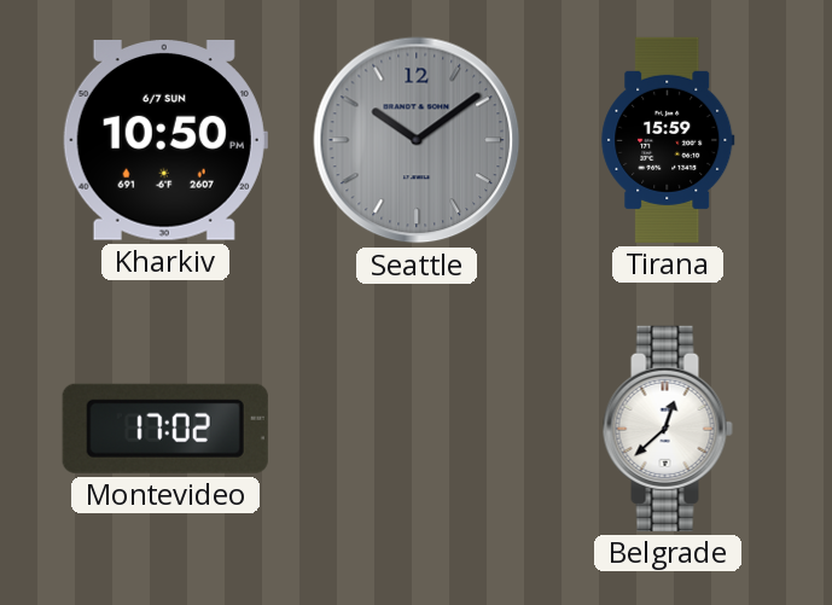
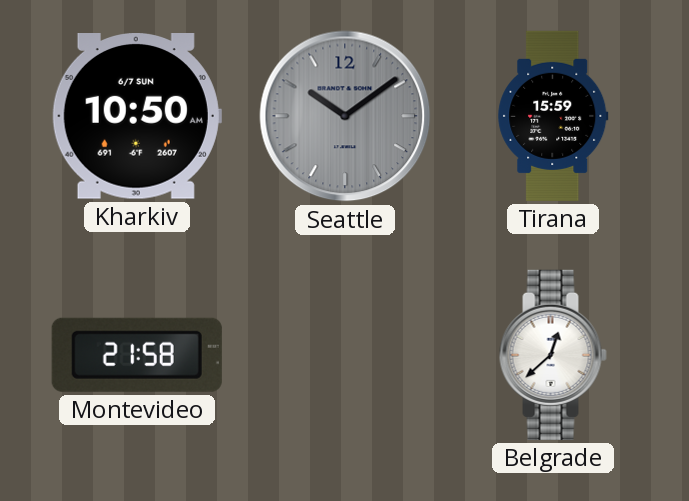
Kharkiv: 10:50 PM -> 10:50 AM
Montevideo: 17:02 -> 21:58
